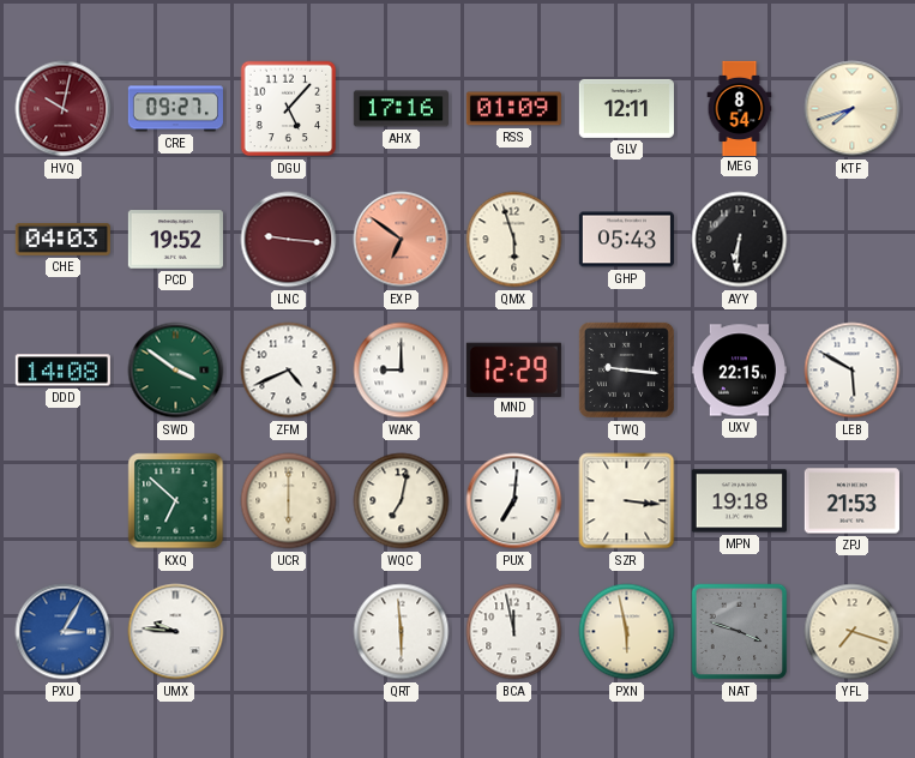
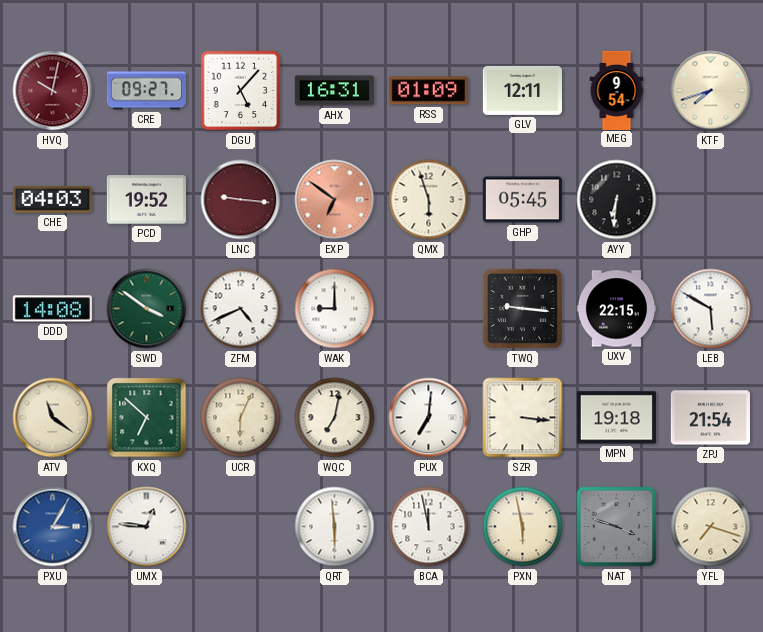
AHX: 17:16 -> 16:31
MEG: 8:54 -> 9:54
GHP: 05:43 -> 05:45
MND: 12:29 -> none
ATV: none -> 11:21
UCR: 6:00 -> 6:04
ZPJ: 21:53 -> 21:54
UMX: 9:46 -> 12:46
